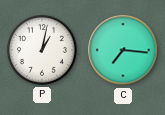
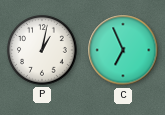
C: 7:16 -> 6:56
